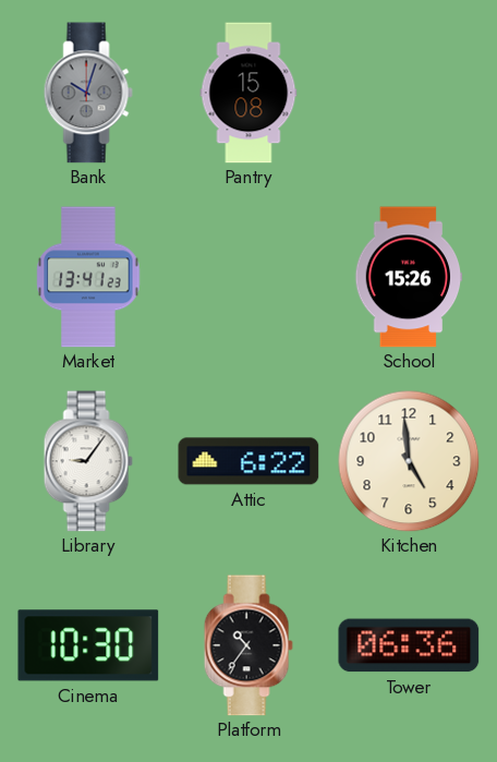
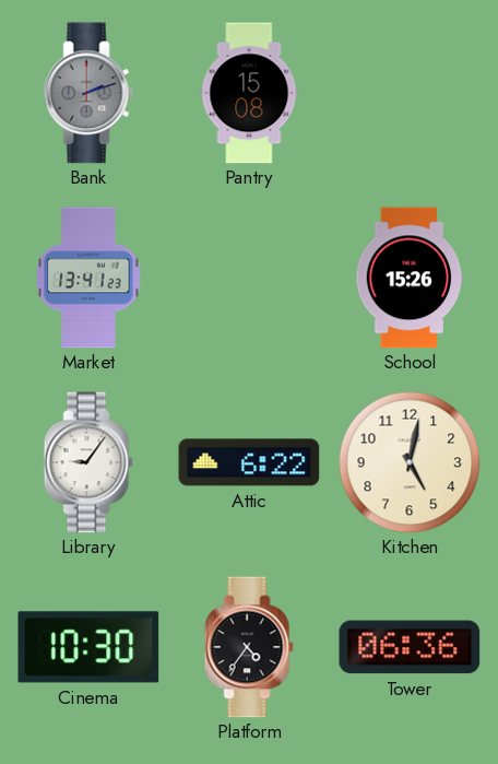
Bank: 10:03 -> 2:12
Kitchen: 4:59 -> 5:02
Platform: 10:36 -> 4:36
